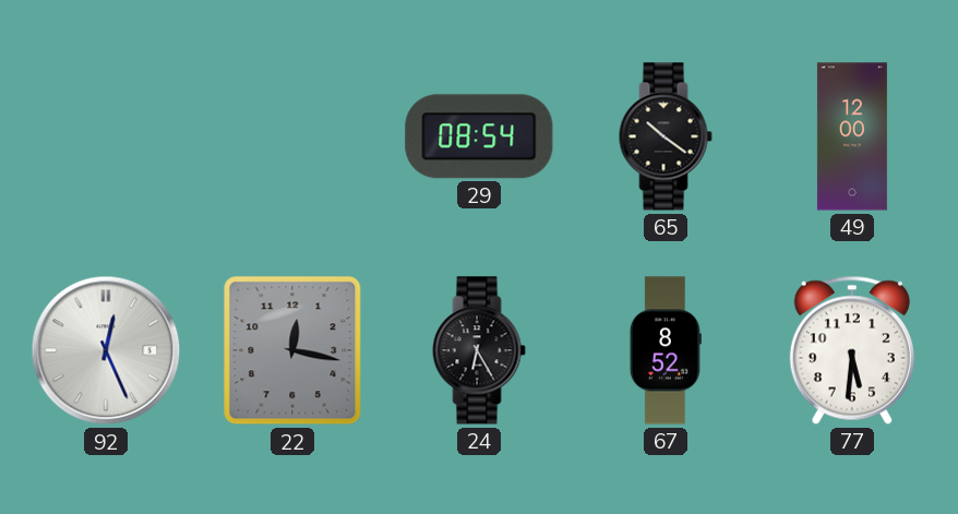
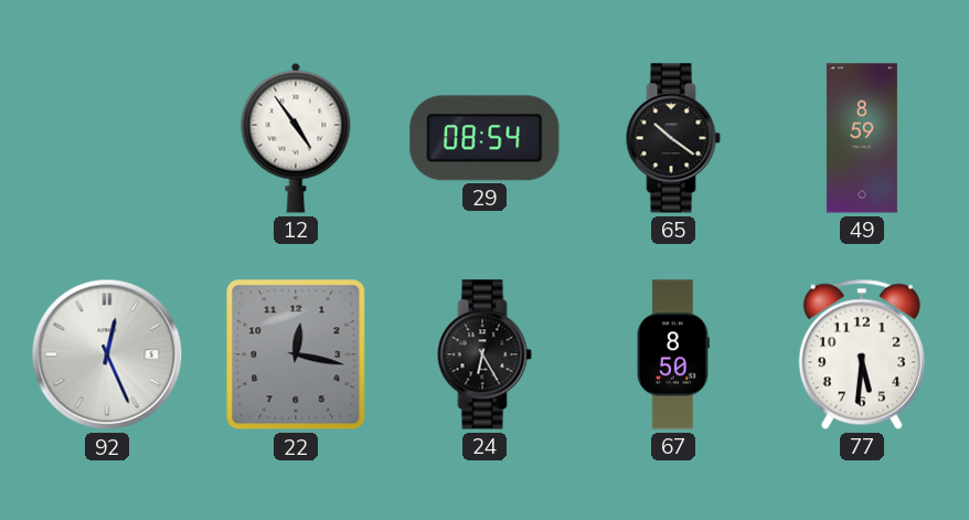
12: none -> 4:54
49: 12:00 -> 8:59
67: 8:52 -> 8:50
